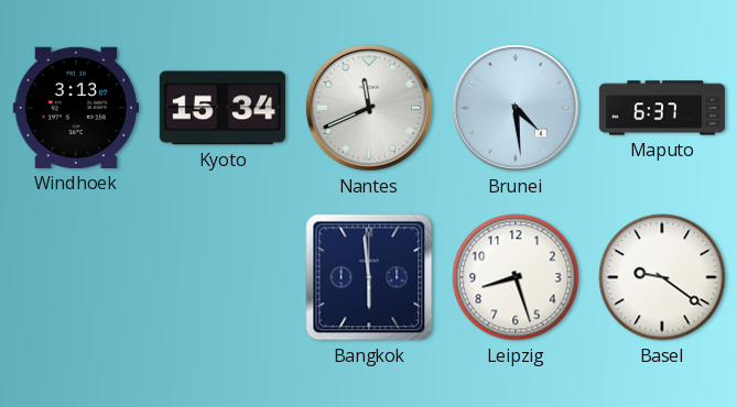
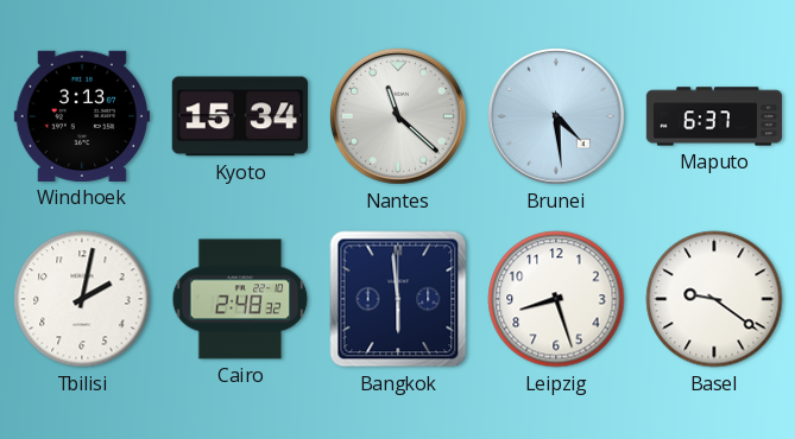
Nantes: 11:41 -> 11:22
Tbilisi: none -> 2:02
Cairo: none -> 2:48
